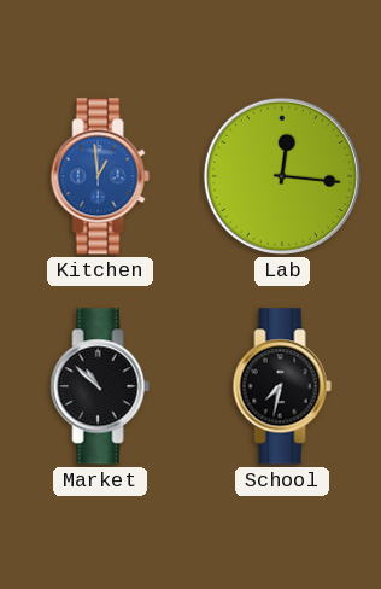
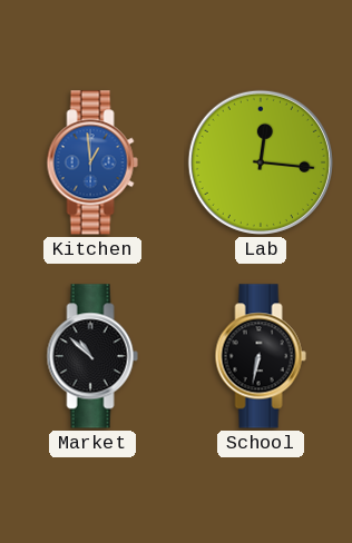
School: 7:32 -> 6:32
